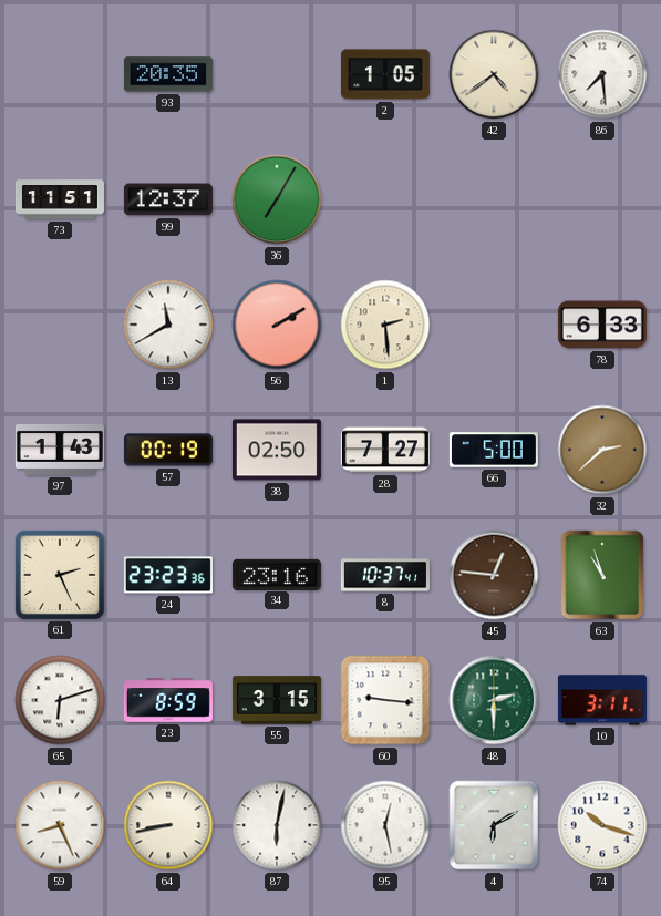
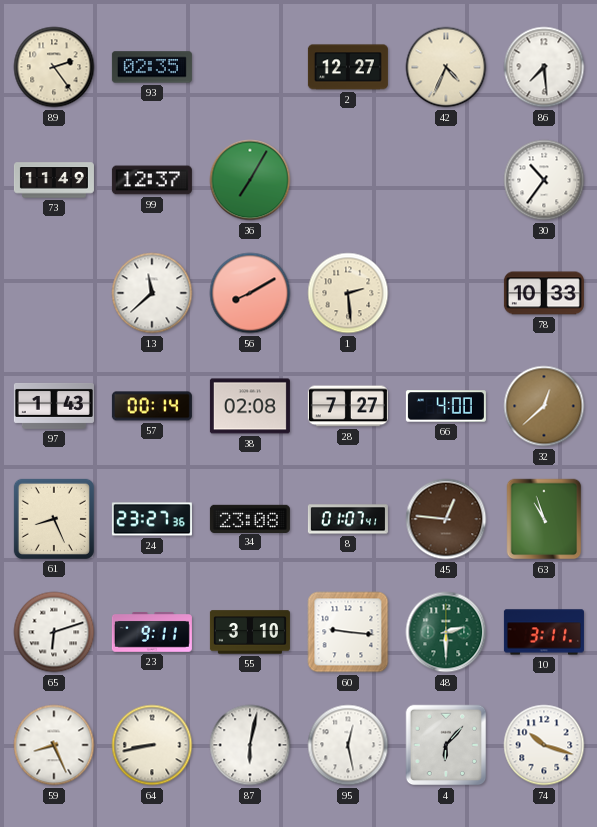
89: none -> 2:24
93: 20:35 -> 02:35
2: 1:05 -> 12:27
42: 4:39 -> 4:34
73: 11:51 -> 11:49
30: none -> 10:36
13: 11:40 -> 11:38
56: 2:10 -> 8:10
78: 6:33 -> 10:33
57: 00:19 -> 00:14
38: 02:50 -> 02:08
66: 5:00 -> 4:00
32: 2:38 -> 12:38
61: 2:26 -> 8:26
24: 23:23 -> 23:27
34: 23:16 -> 23:08
8: 10:37 -> 01:07
23: 8:59 -> 9:11
55: 3:15 -> 3:10
4: 6:10 -> 6:07
